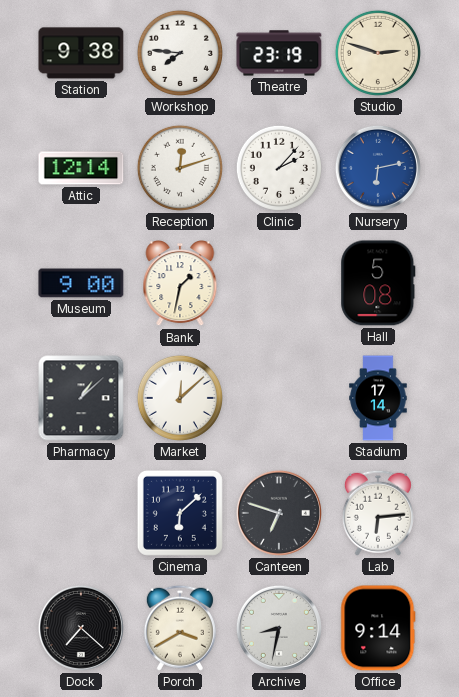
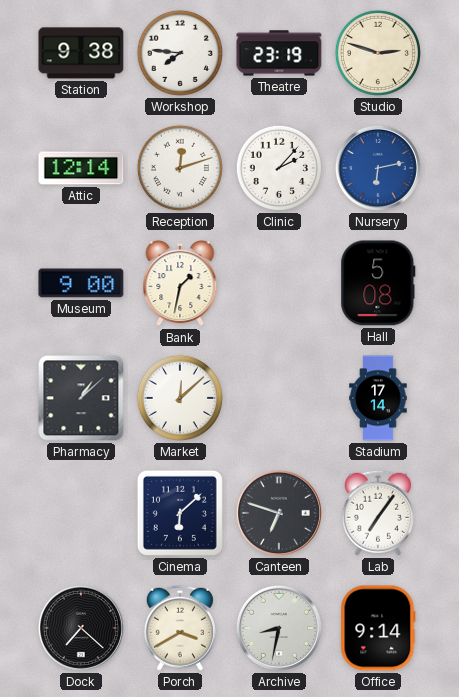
Lab: 6:14 -> 7:06
